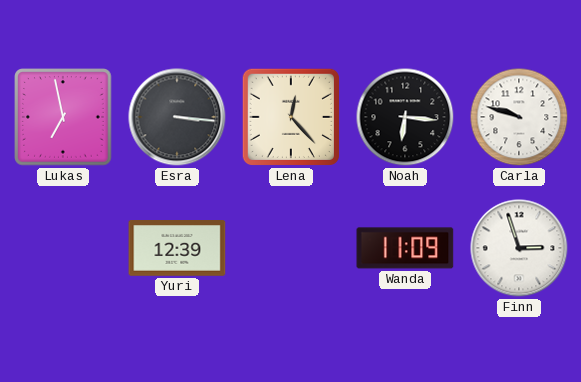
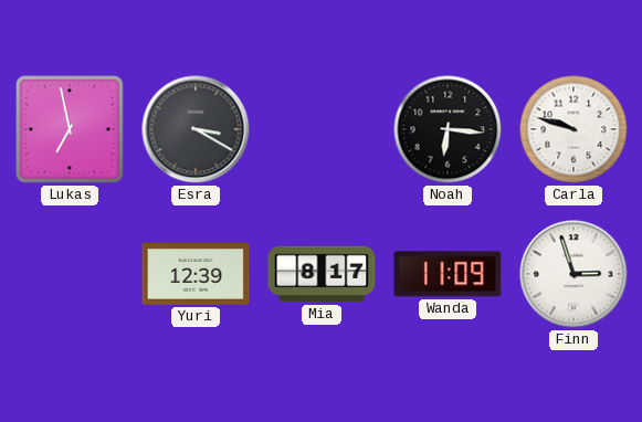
Esra: 3:16 -> 3:20
Lena: 12:23 -> none
Mia: none -> 8:17
